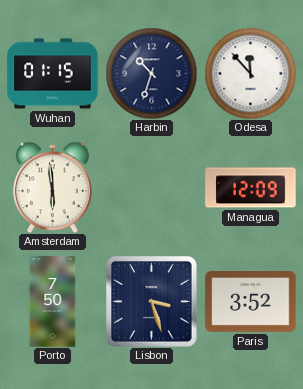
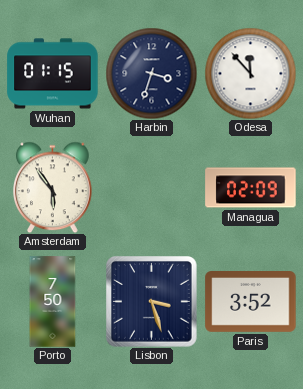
Harbin: 10:33 -> 3:33
Amsterdam: 5:59 -> 5:54
Managua: 12:09 -> 02:09
